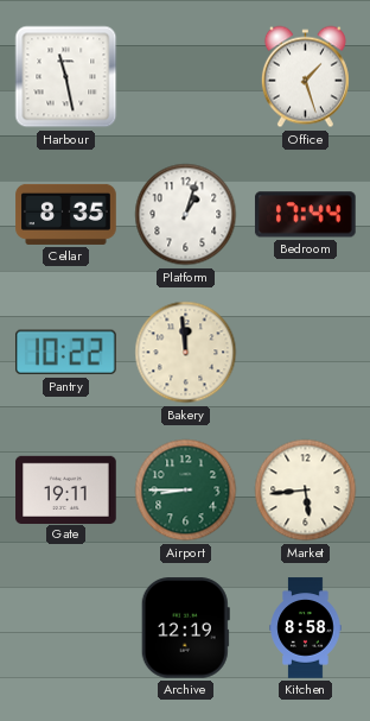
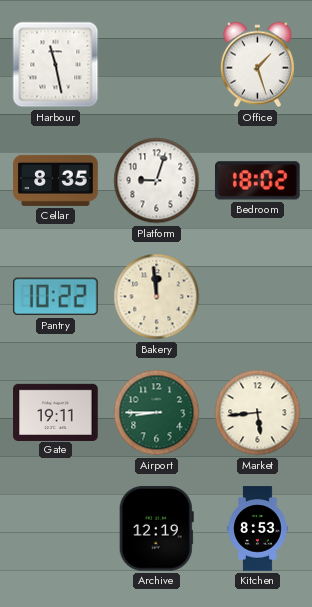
Platform: 1:03 -> 9:03
Bedroom: 17:44 -> 18:02
Kitchen: 8:58 -> 8:53
